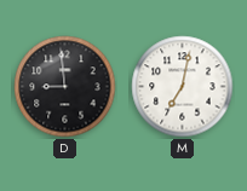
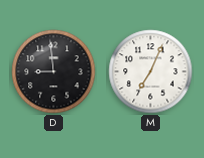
M: 7:02 -> 7:04
